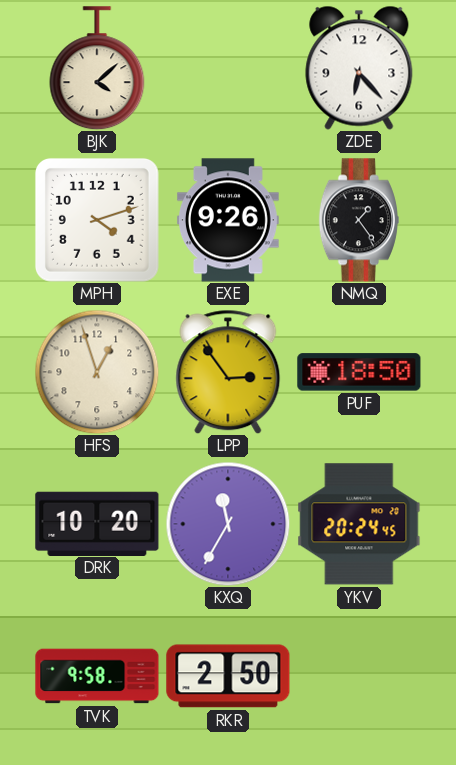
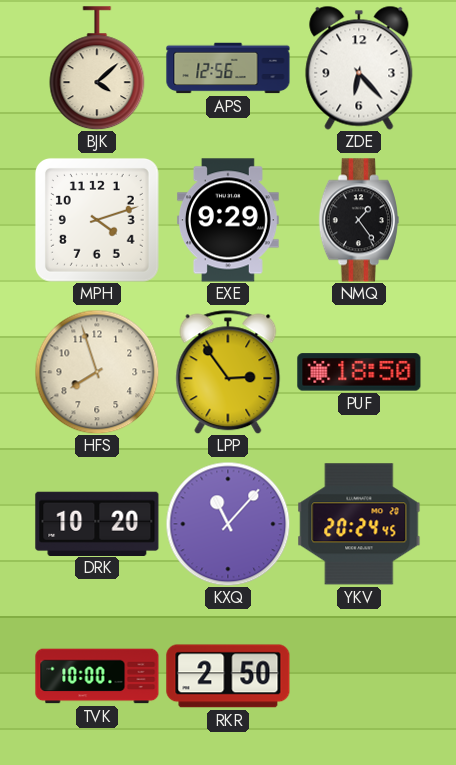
APS: none -> 12:56
EXE: 9:26 -> 9:29
HFS: 12:57 -> 7:57
KXQ: 11:35 -> 11:07
TVK: 9:58 -> 10:00
